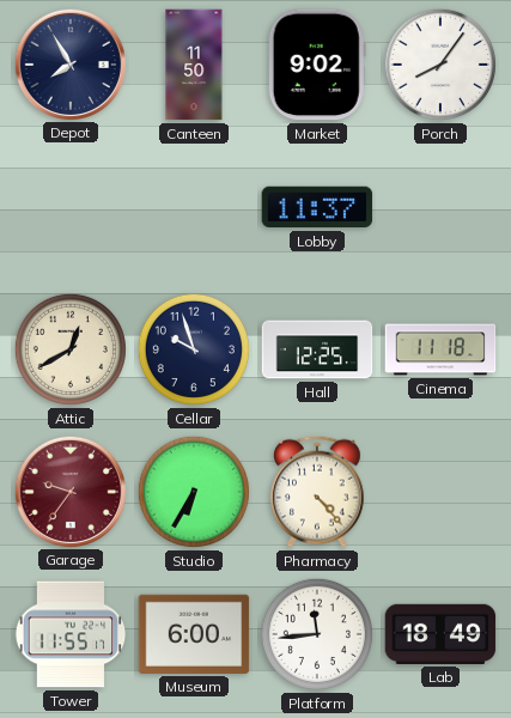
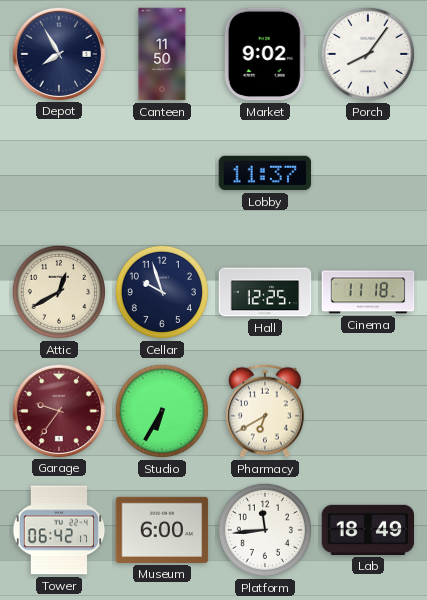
Pharmacy: 4:23 -> 6:40
Tower: 11:55 -> 06:42
